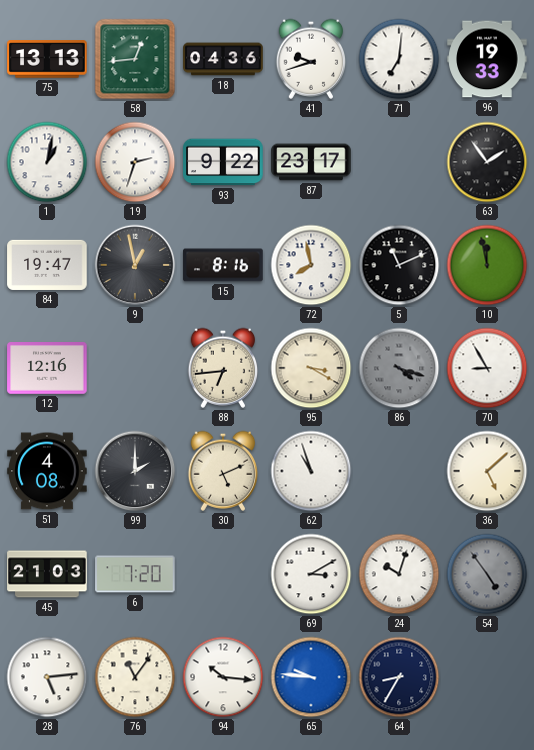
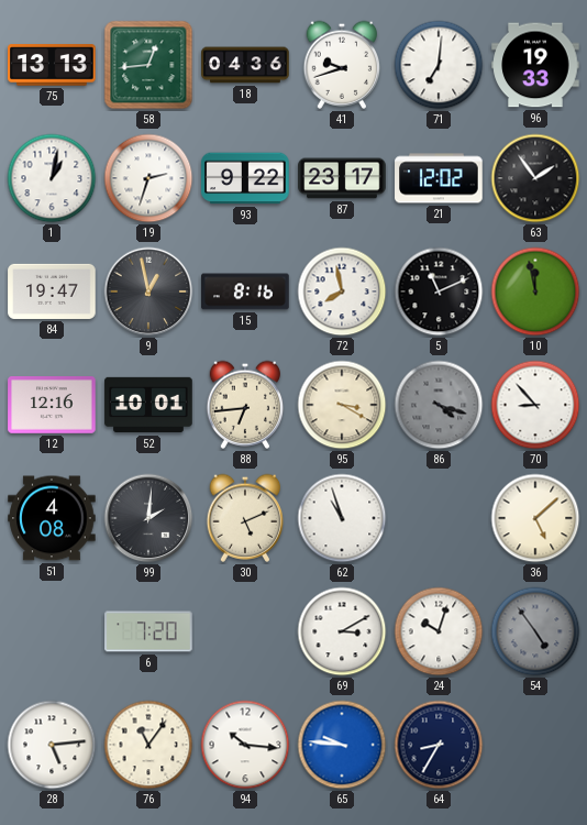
21: none -> 12:02
52: none -> 10:01
70: 8:55 -> 8:53
99: 2:00 -> 2:01
45: 21:03 -> none
